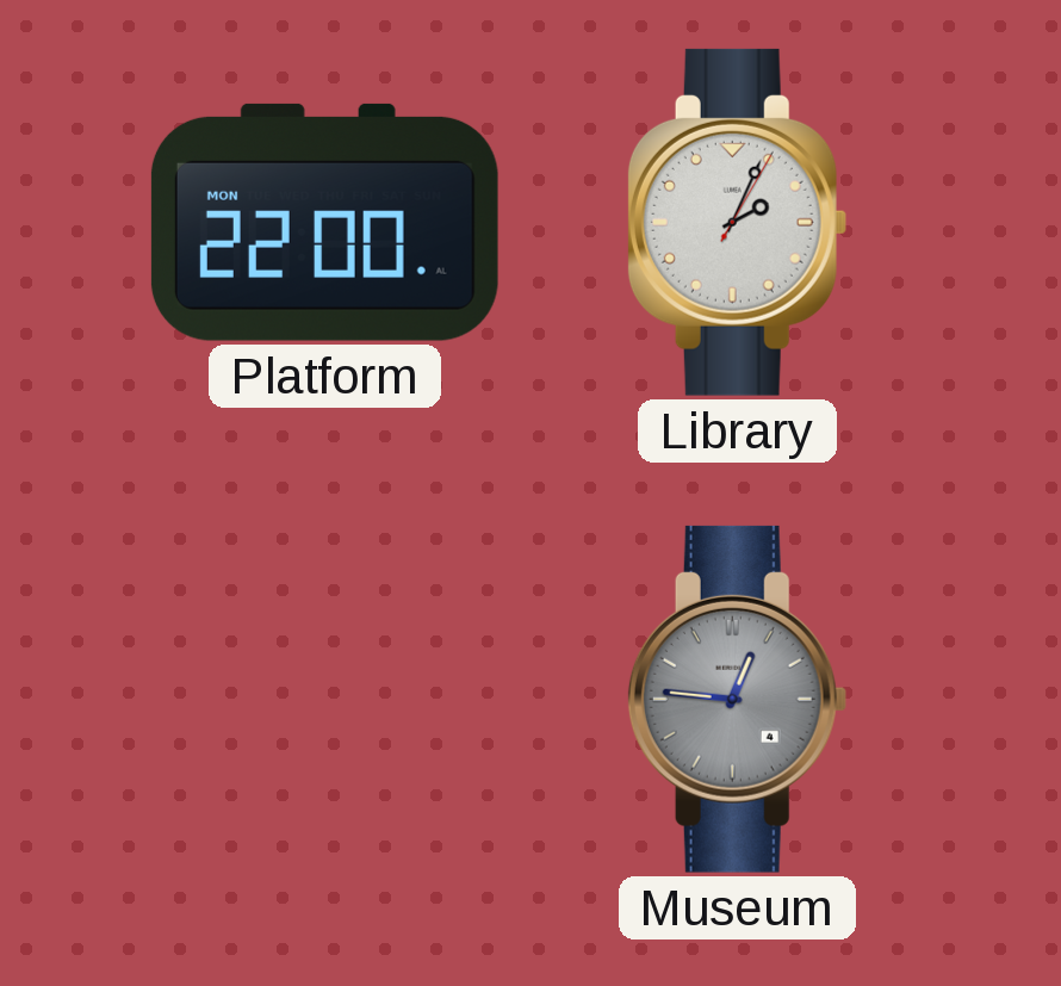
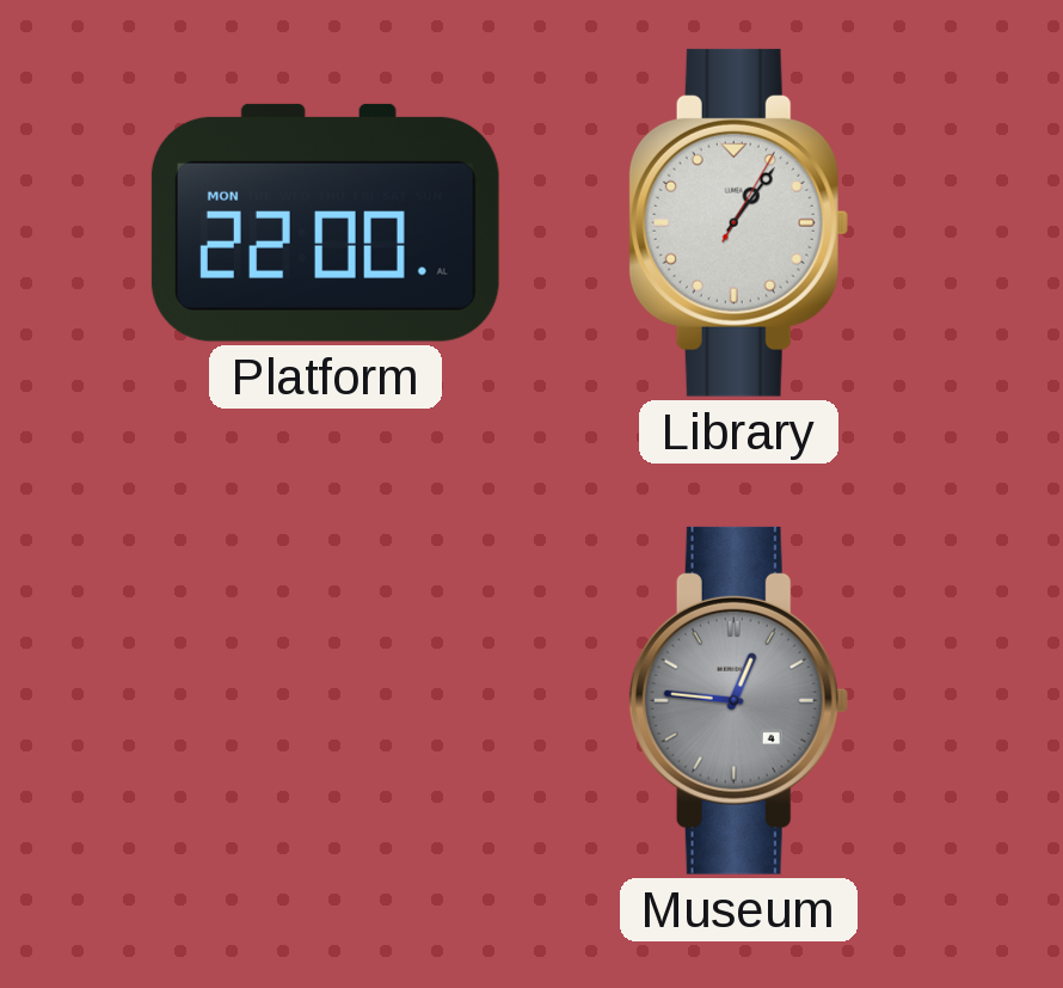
Library: 2:04 -> 1:06
